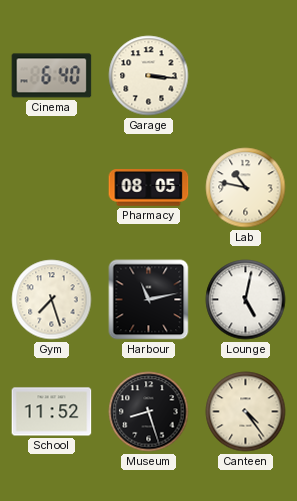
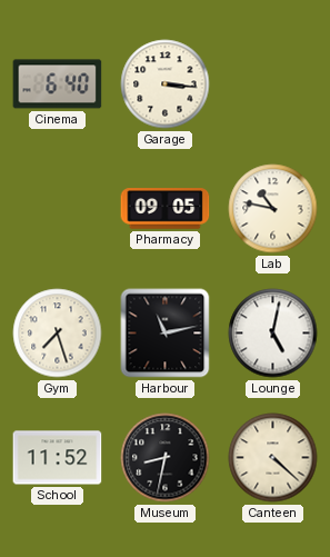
Pharmacy: 08:05 -> 09:05
Museum: 8:27 -> 8:32
Canteen: 4:24 -> 4:22
